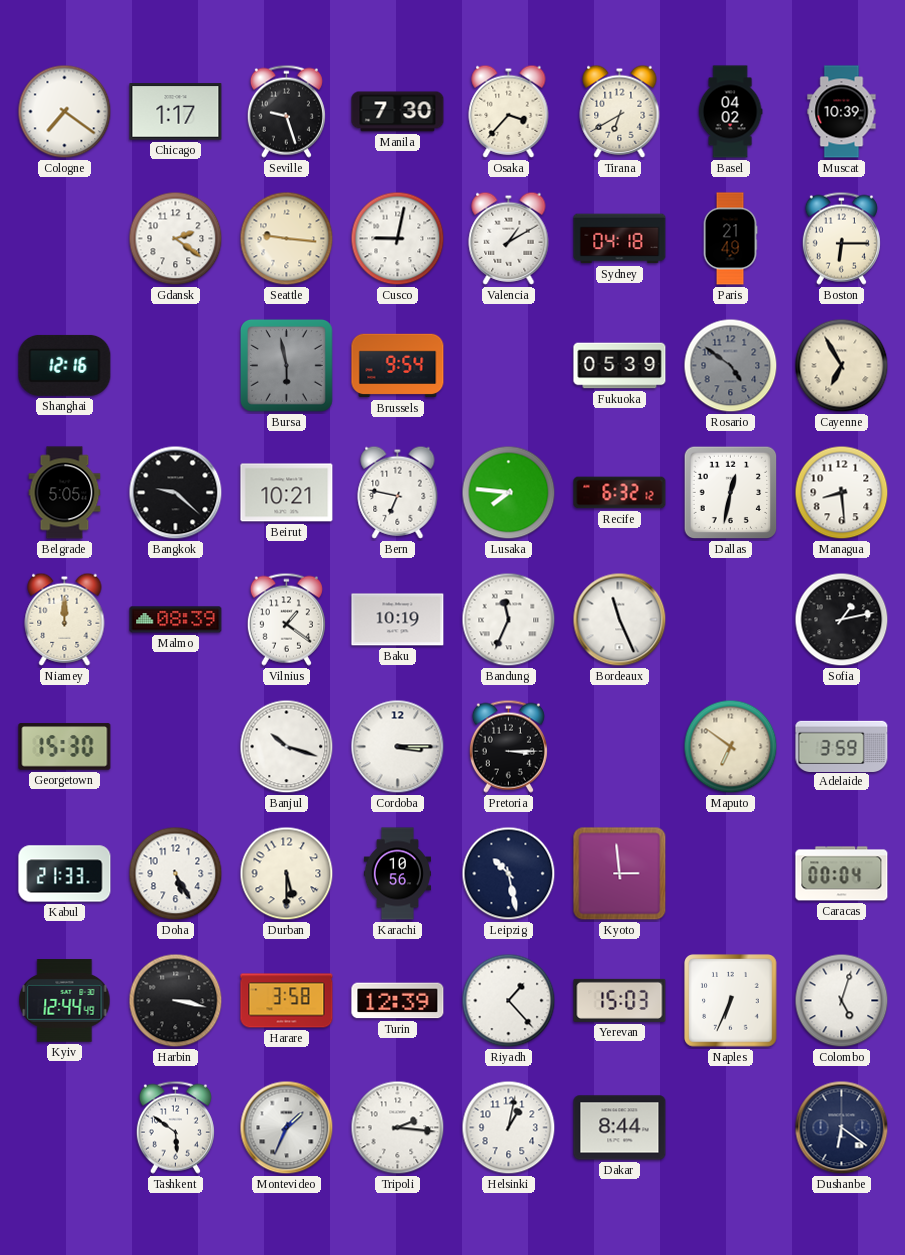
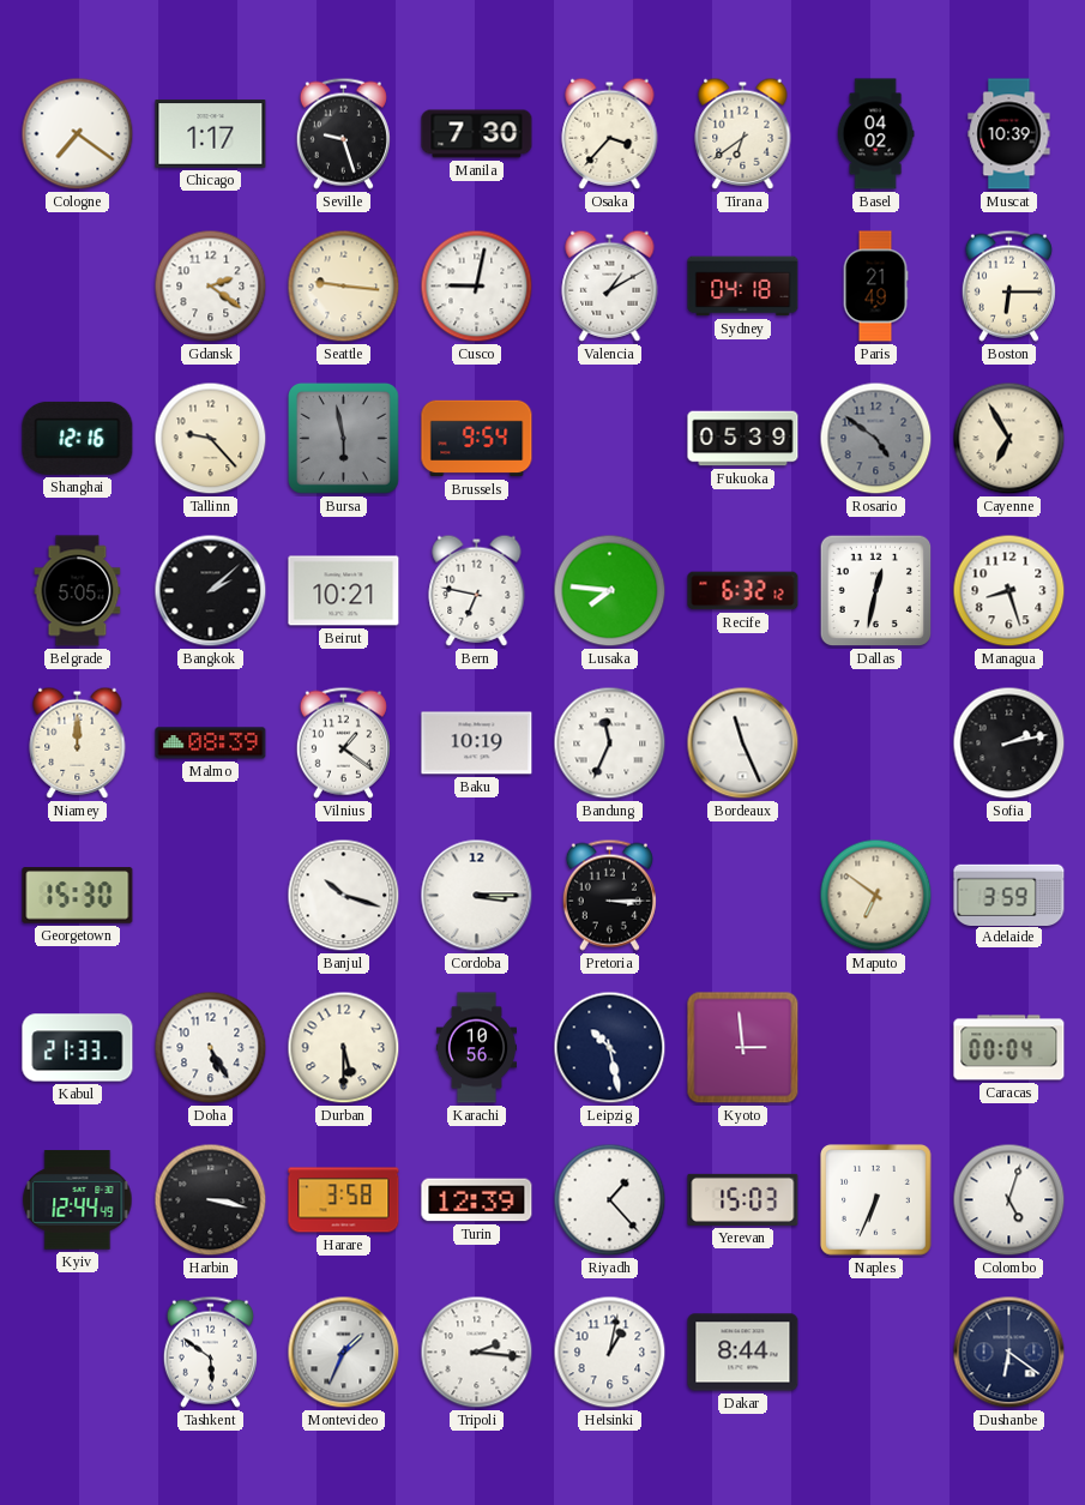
Tirana: 6:40 -> 6:39
Tallinn: none -> 9:23
Bangkok: 9:22 -> 2:08
Managua: 8:29 -> 8:27
Sofia: 1:13 -> 2:13
